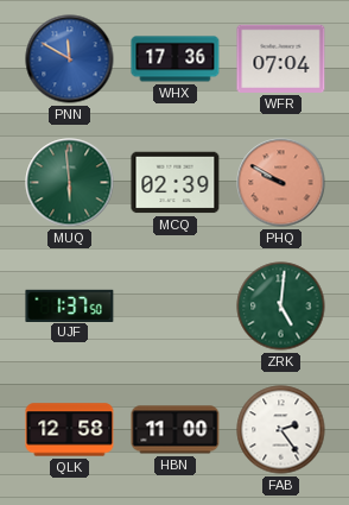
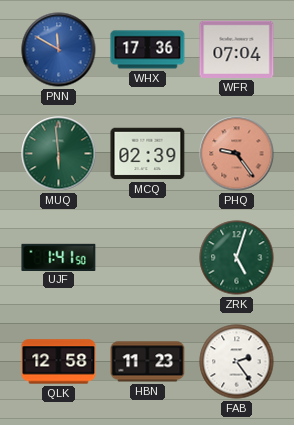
PHQ: 9:50 -> 9:24
UJF: 1:37 -> 1:41
ZRK: 5:01 -> 5:03
HBN: 11:00 -> 11:23
